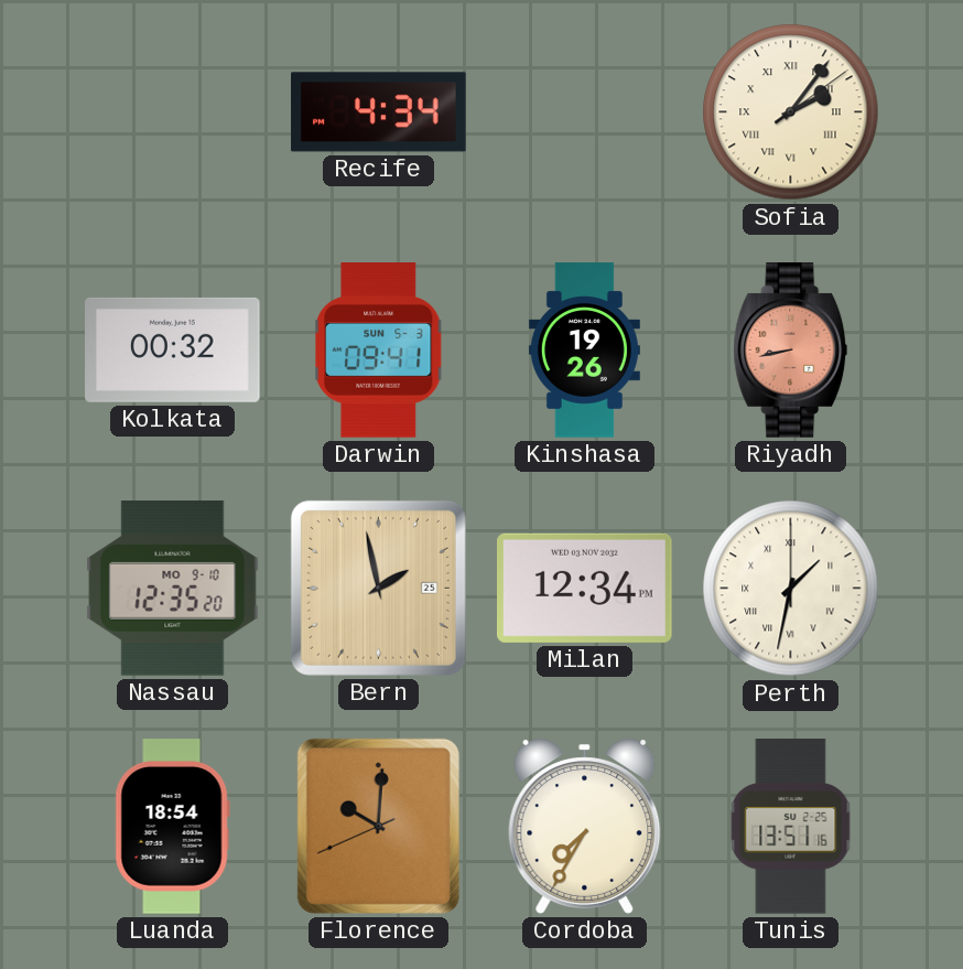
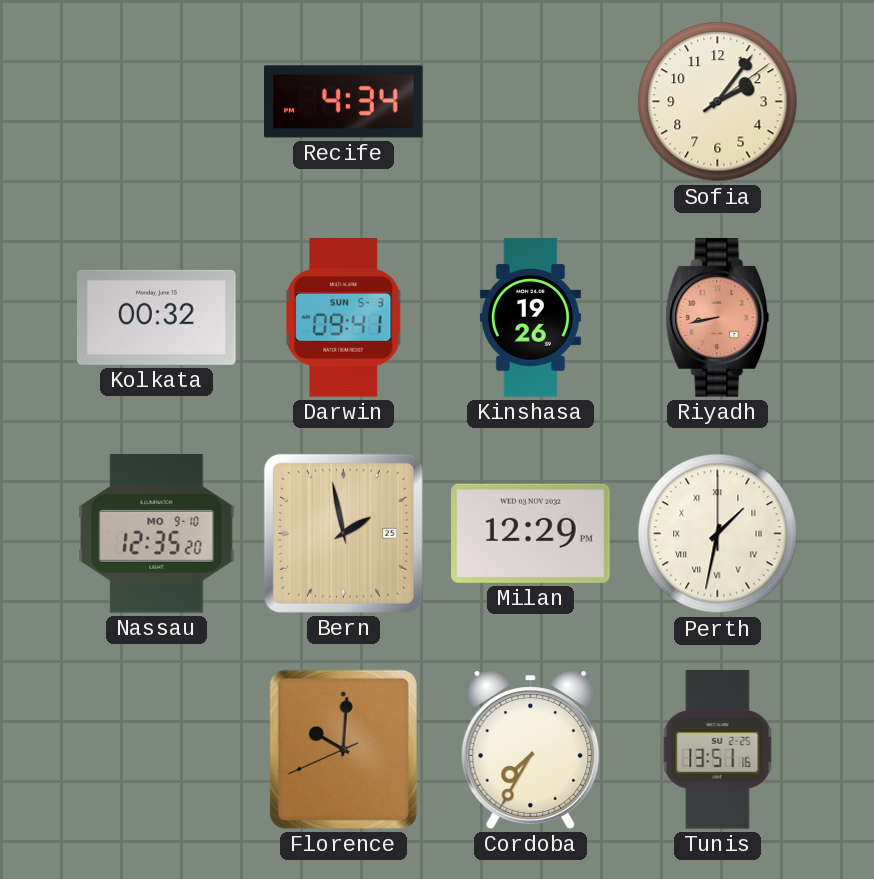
Sofia numerals: Roman -> Arabic
Milan: 12:34 -> 12:29
Luanda: 18:54 -> none
